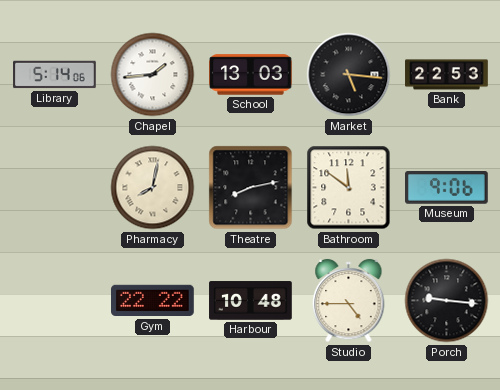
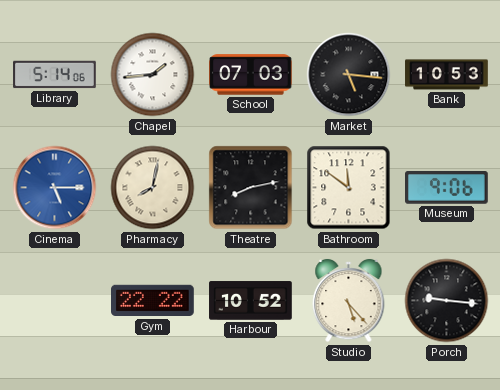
School: 13:03 -> 07:03
Bank: 22:53 -> 10:53
Cinema: none -> 5:15
Harbour: 10:48 -> 10:52
Studio: 4:45 -> 5:23
